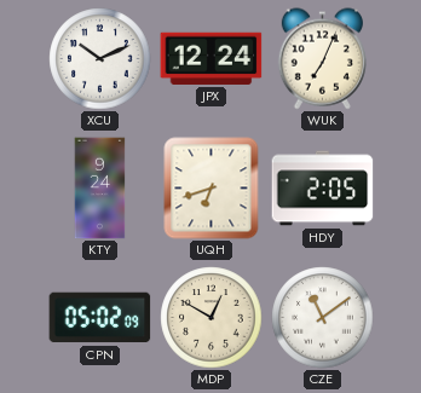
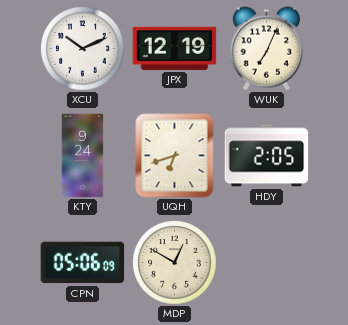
JPX: 12:24 -> 12:19
CPN: 05:02 -> 05:06
CZE: 11:09 -> none
